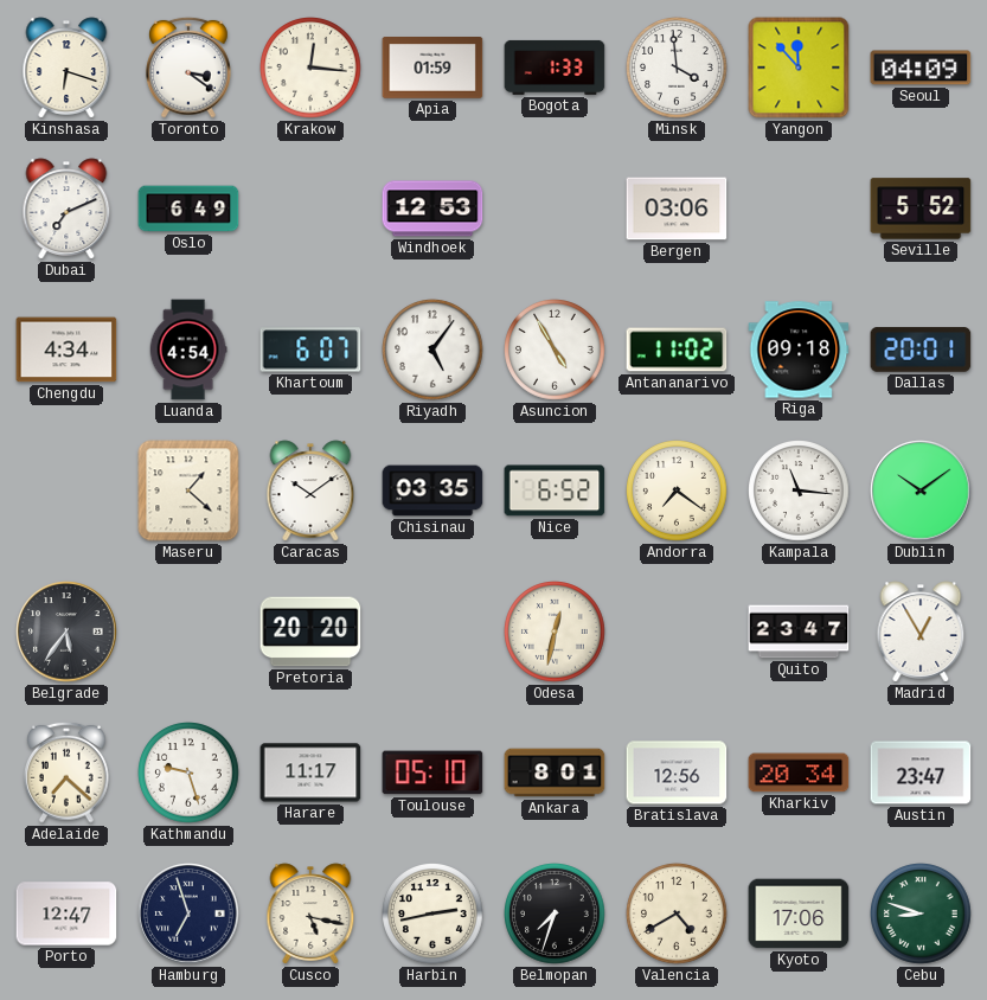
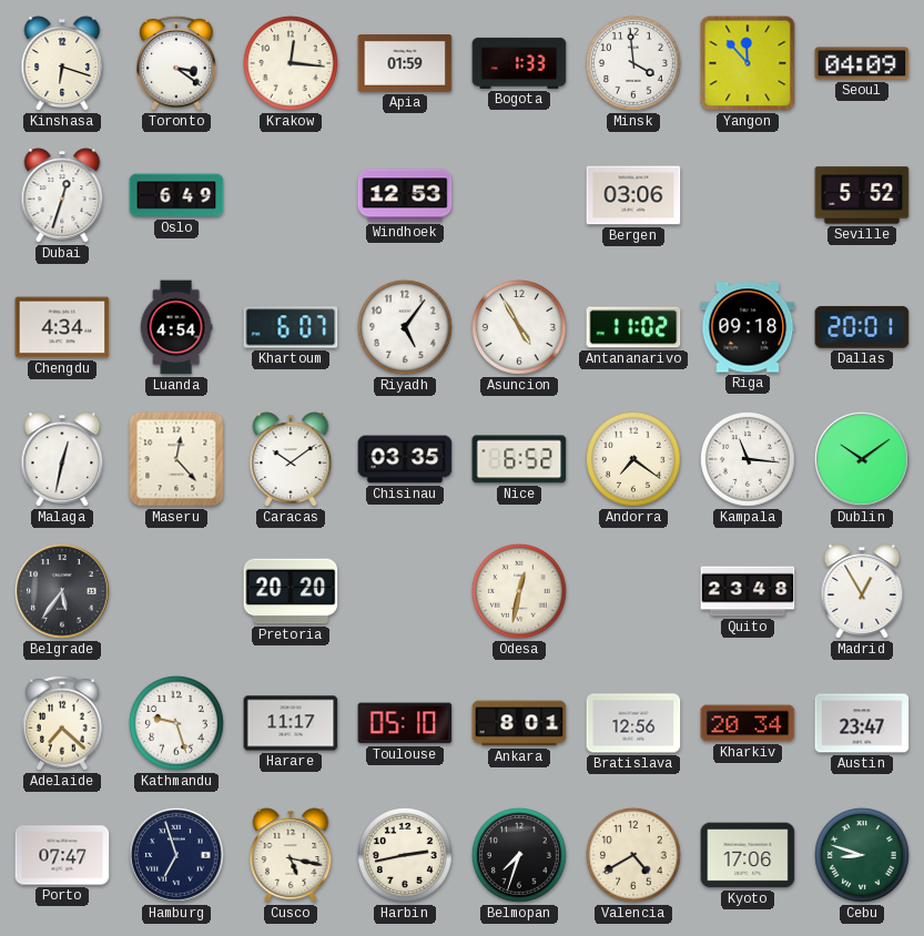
Dubai: 7:11 -> 12:33
Malaga: none -> 12:32
Maseru: 1:22 -> 12:23
Quito: 23:47 -> 23:48
Porto: 12:47 -> 07:47
